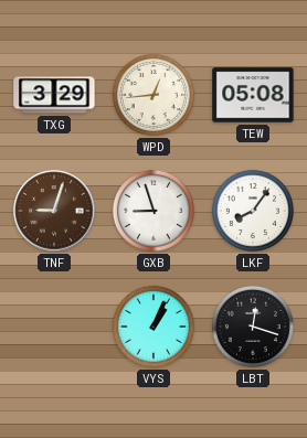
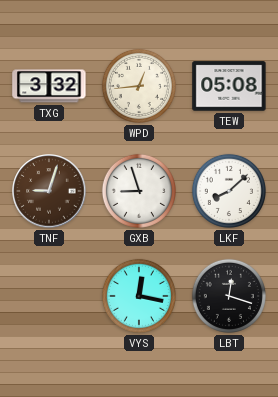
TXG: 3:29 -> 3:32
LKF: 8:06 -> 8:08
VYS: 1:04 -> 12:17
